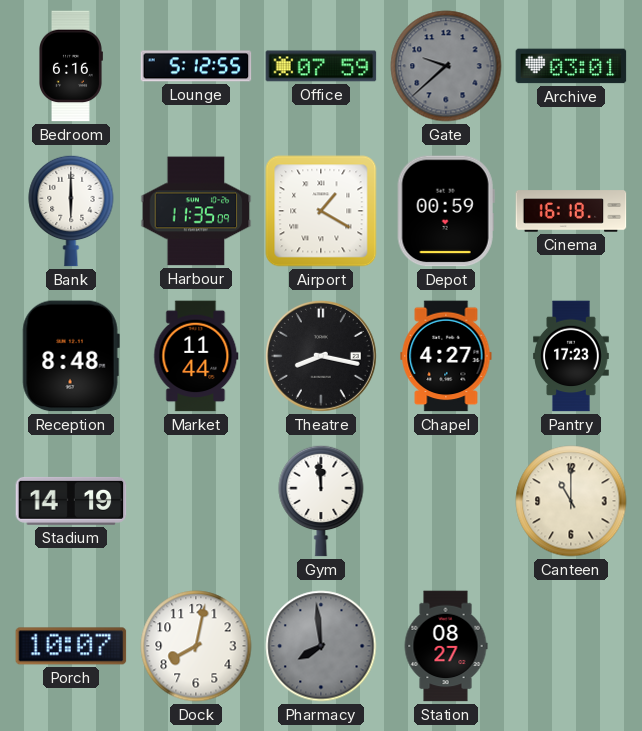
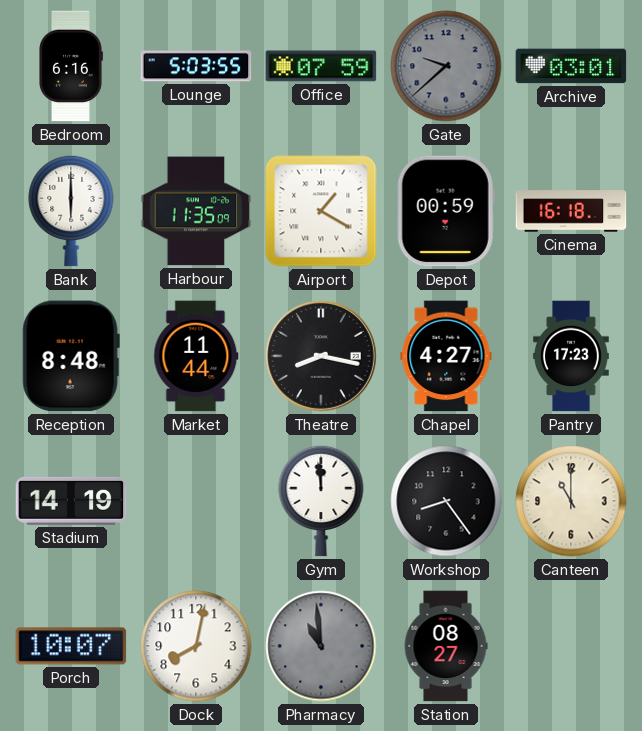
Lounge: 5:12 -> 5:03
Workshop: none -> 8:24
Pharmacy: 7:59 -> 10:59
